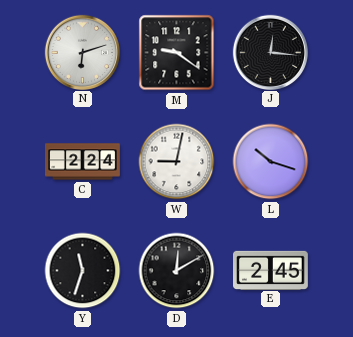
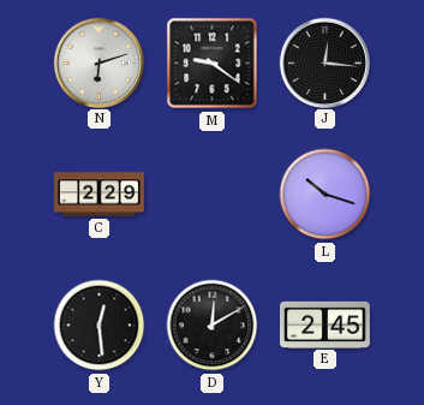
C: 2:24 -> 2:29
W: 9:02 -> none
Y: 11:33 -> 12:29
